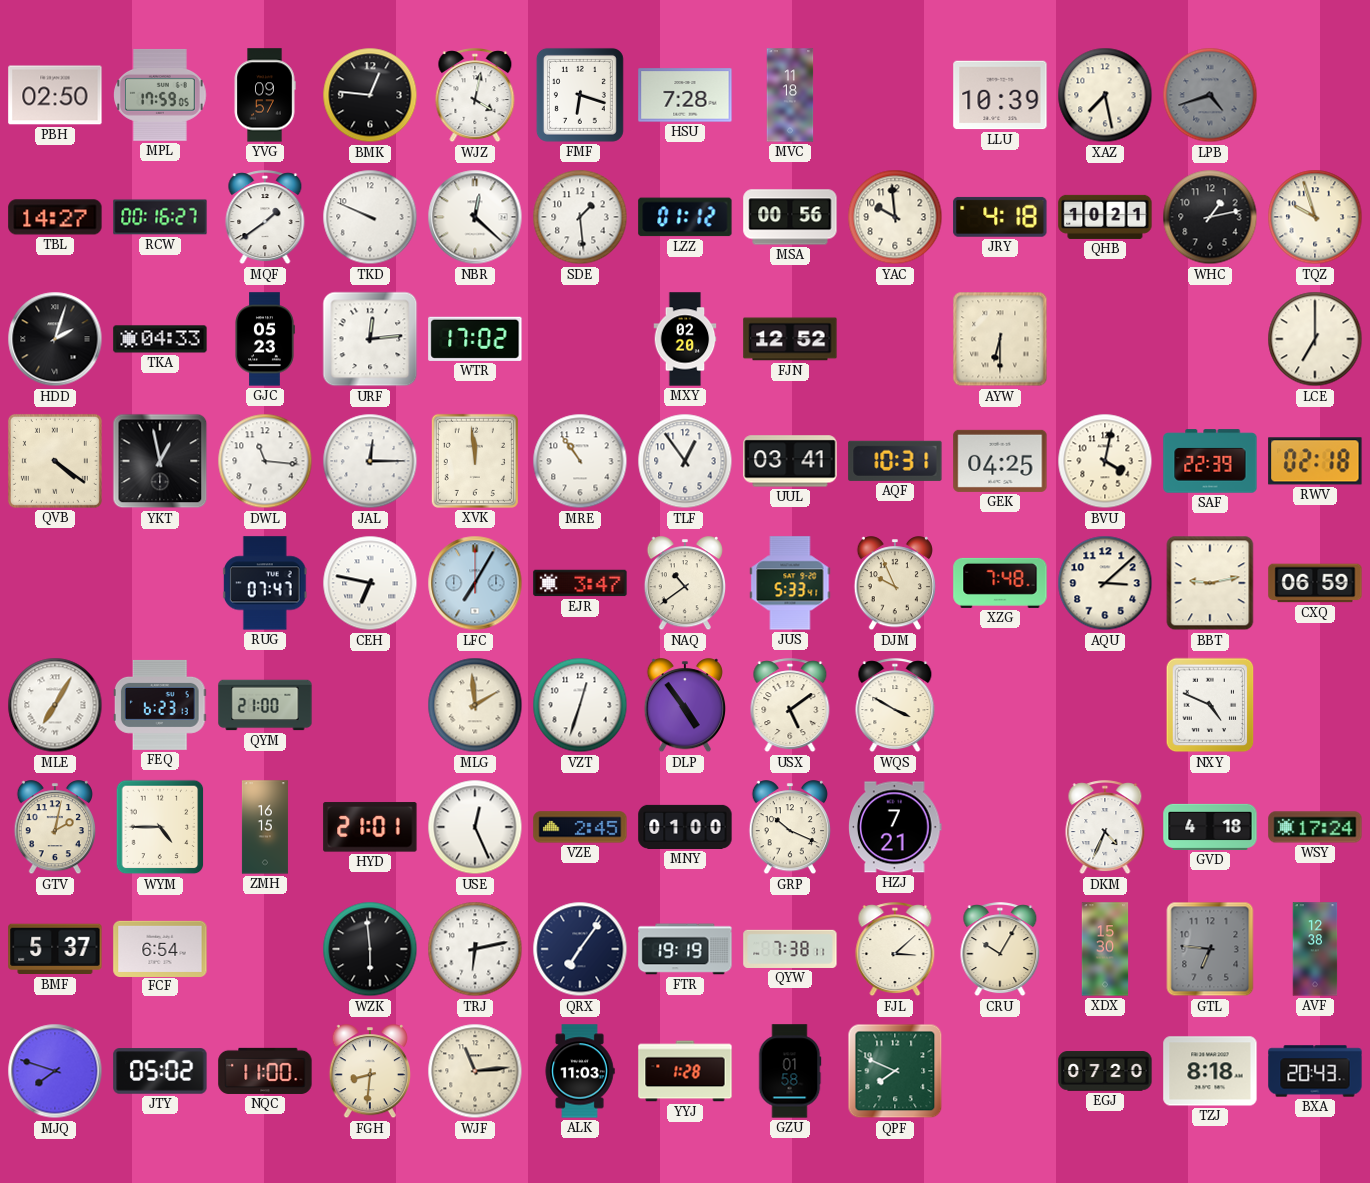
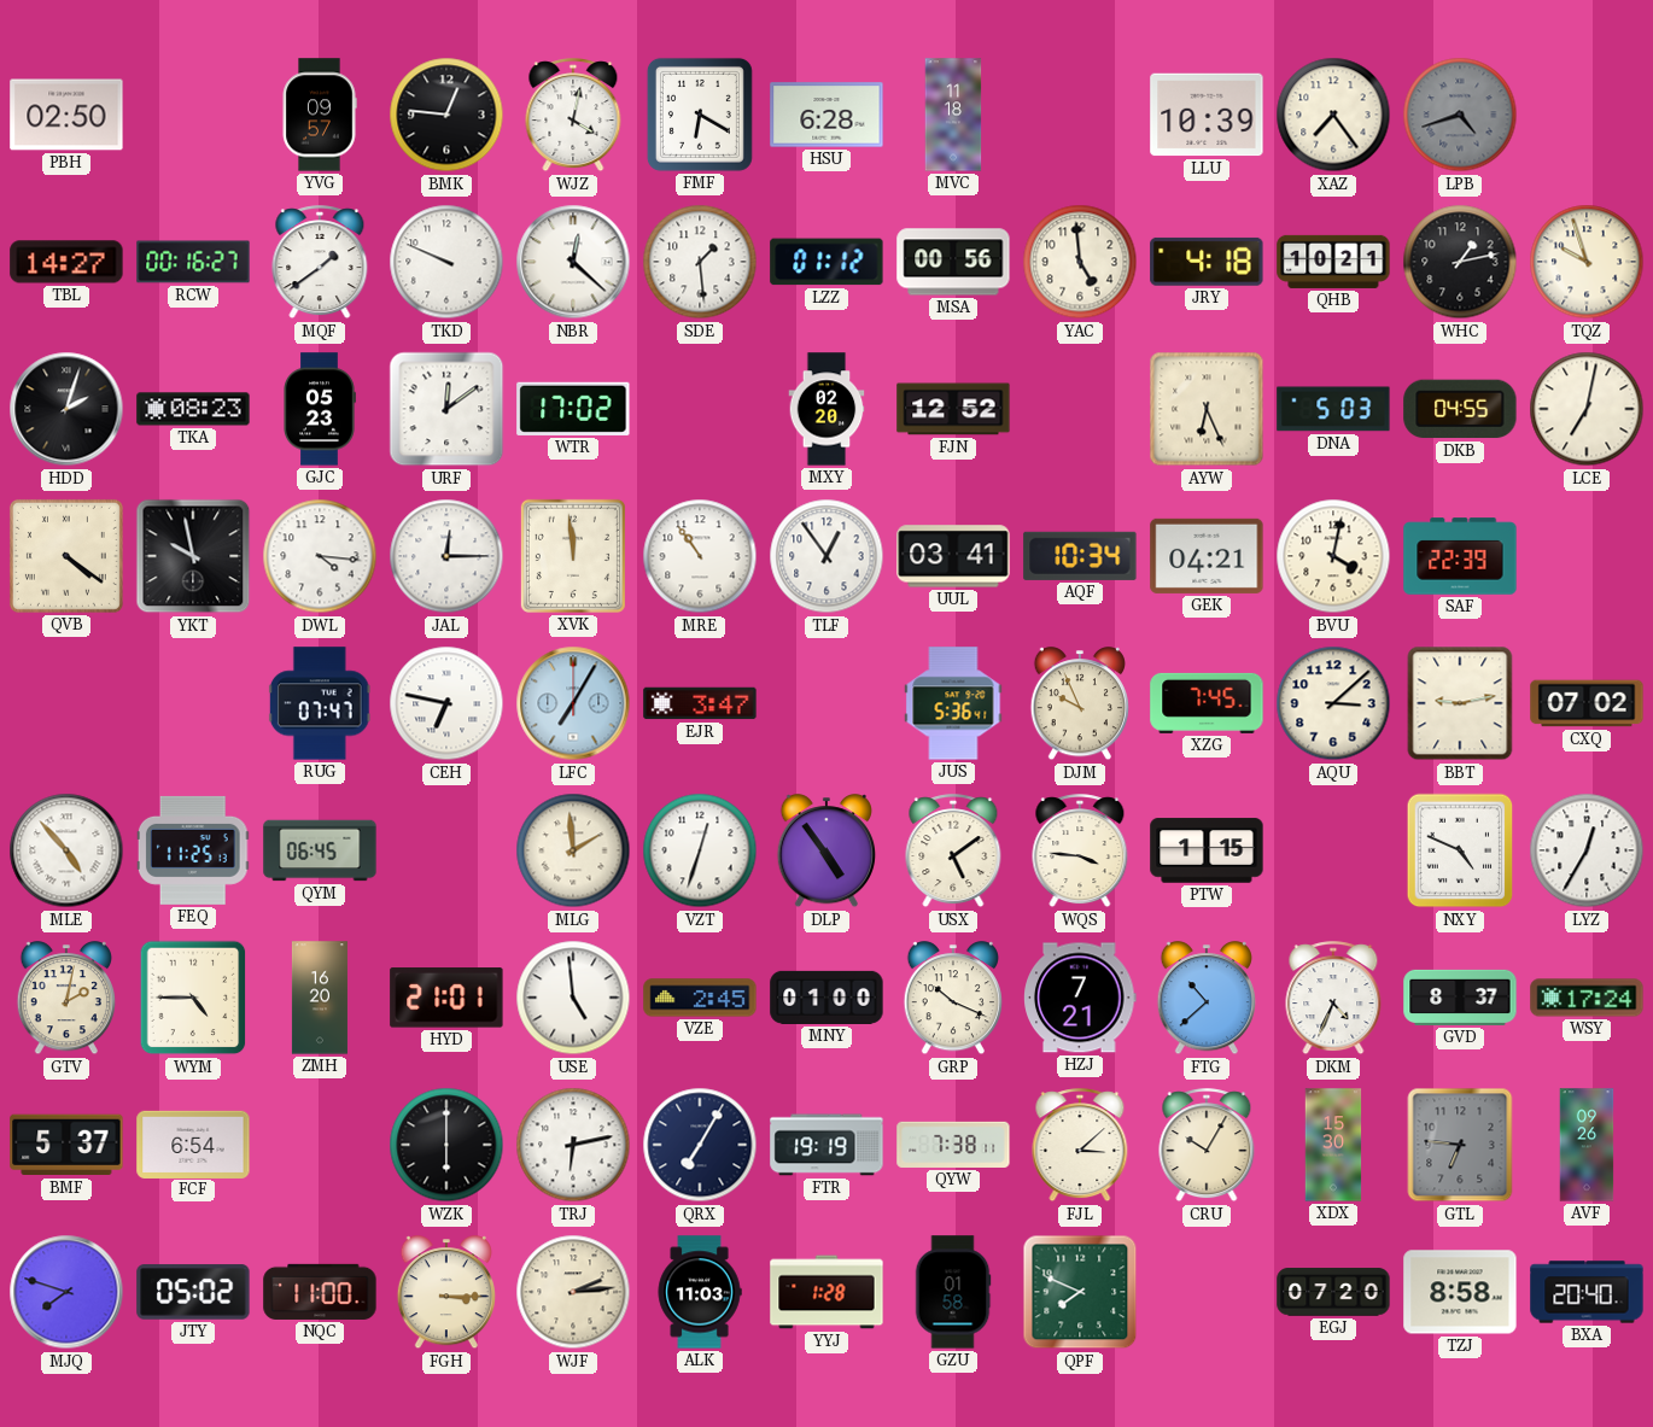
MPL: 17:59 -> none
FMF: 6:18 -> 6:20
HSU: 7:28 -> 6:28
XAZ: 7:28 -> 7:24
YAC: 9:59 -> 4:59
TKA: 04:33 -> 08:23
URF: 12:14 -> 12:09
AYW: 6:30 -> 6:26
DNA: none -> 5:03
DKB: none -> 04:55
LCE: 7:00 -> 7:02
YKT: 12:58 -> 9:58
DWL: 11:16 -> 4:16
AQF: 10:31 -> 10:34
GEK: 04:25 -> 04:21
RWV: 02:18 -> none
NAQ: 10:39 -> none
JUS: 5:33 -> 5:36
XZG: 7:48 -> 7:45
CXQ: 06:59 -> 07:02
MLE: 7:05 -> 4:53
FEQ: 6:23 -> 11:25
QYM: 21:00 -> 06:45
WQS: 3:50 -> 3:46
PTW: none -> 1:15
LYZ: none -> 12:35
ZMH: 16:15 -> 16:20
USE: 12:26 -> 4:59
FTG: none -> 10:38
GVD: 4:18 -> 8:37
WZK: 5:59 -> 6:00
QRX: 7:06 -> 7:05
AVF: 12:38 -> 09:26
FGH: 8:31 -> 3:15
WJF: 11:14 -> 2:14
TZJ: 8:18 -> 8:58
BXA: 20:43 -> 20:40
